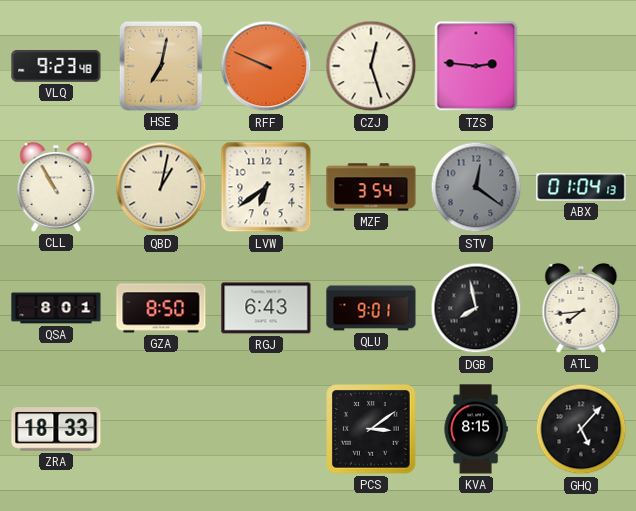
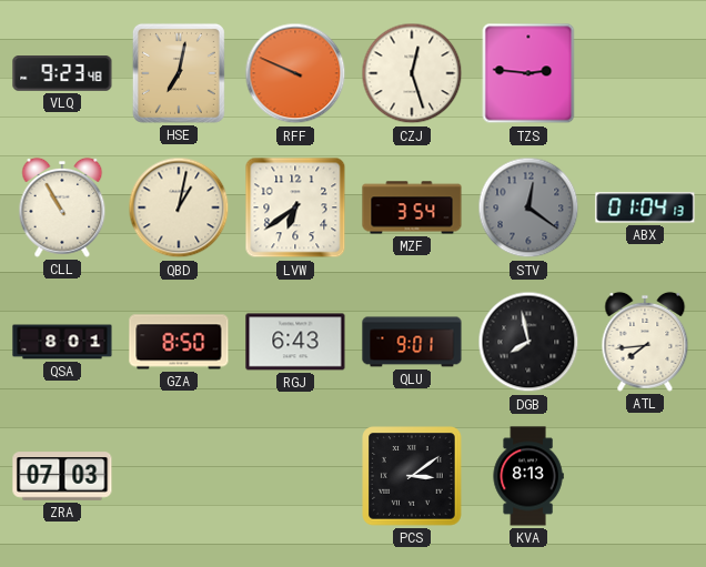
ZRA: 18:33 -> 07:03
KVA: 8:15 -> 8:13
GHQ: 5:07 -> none
